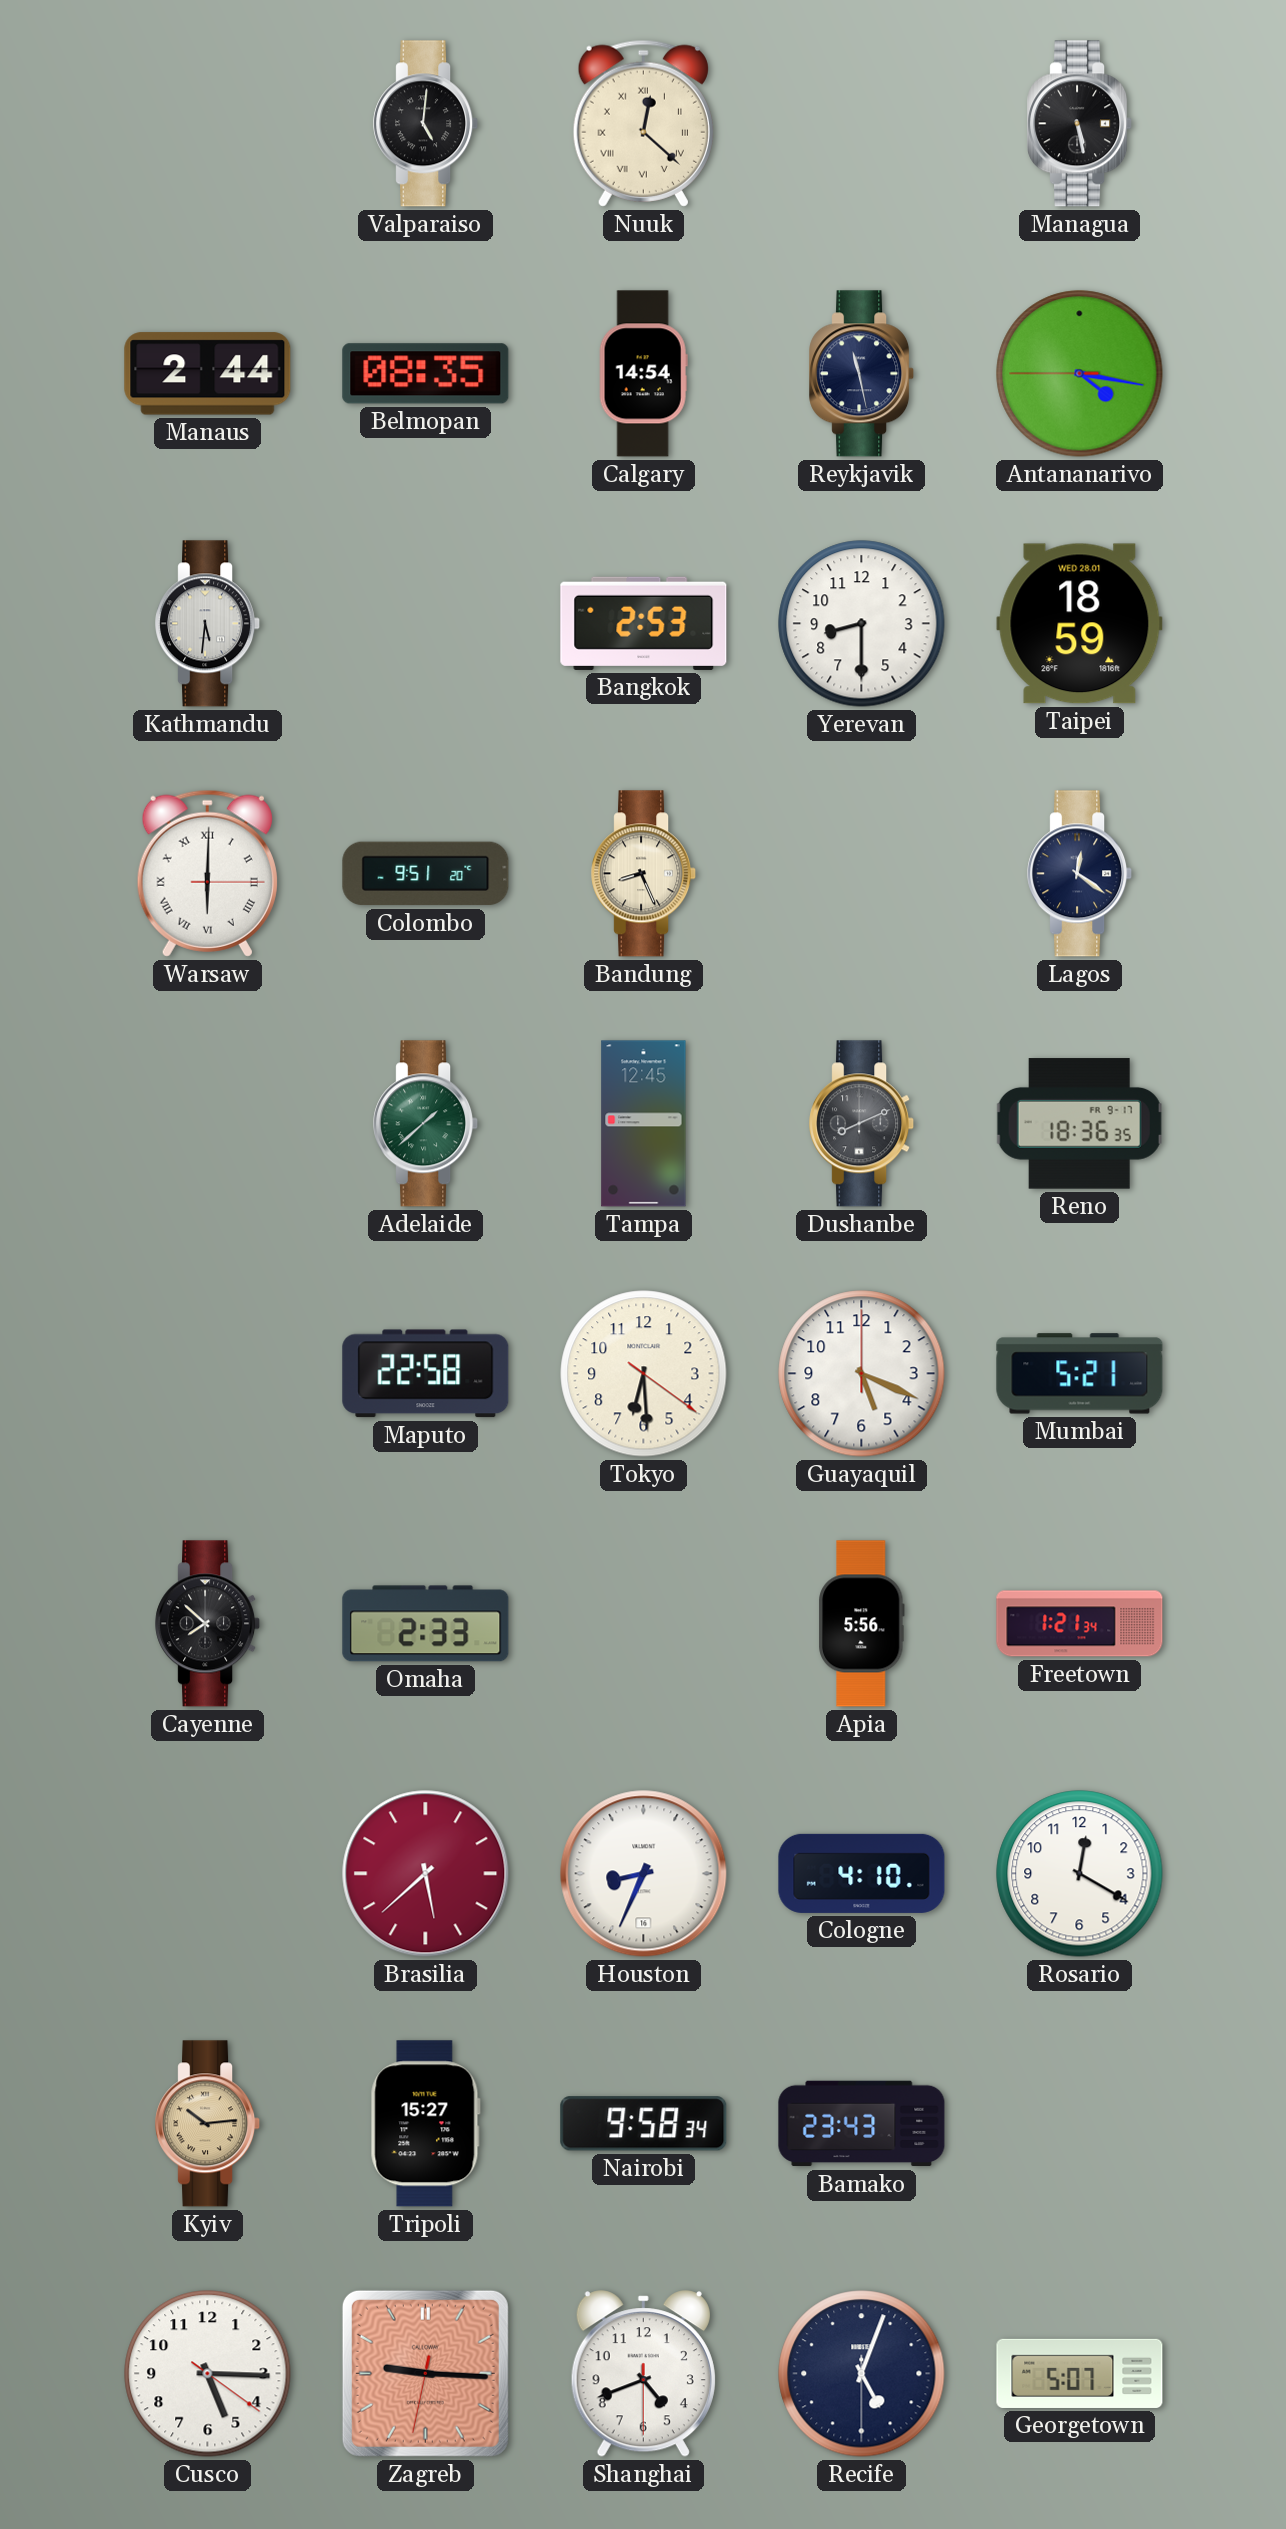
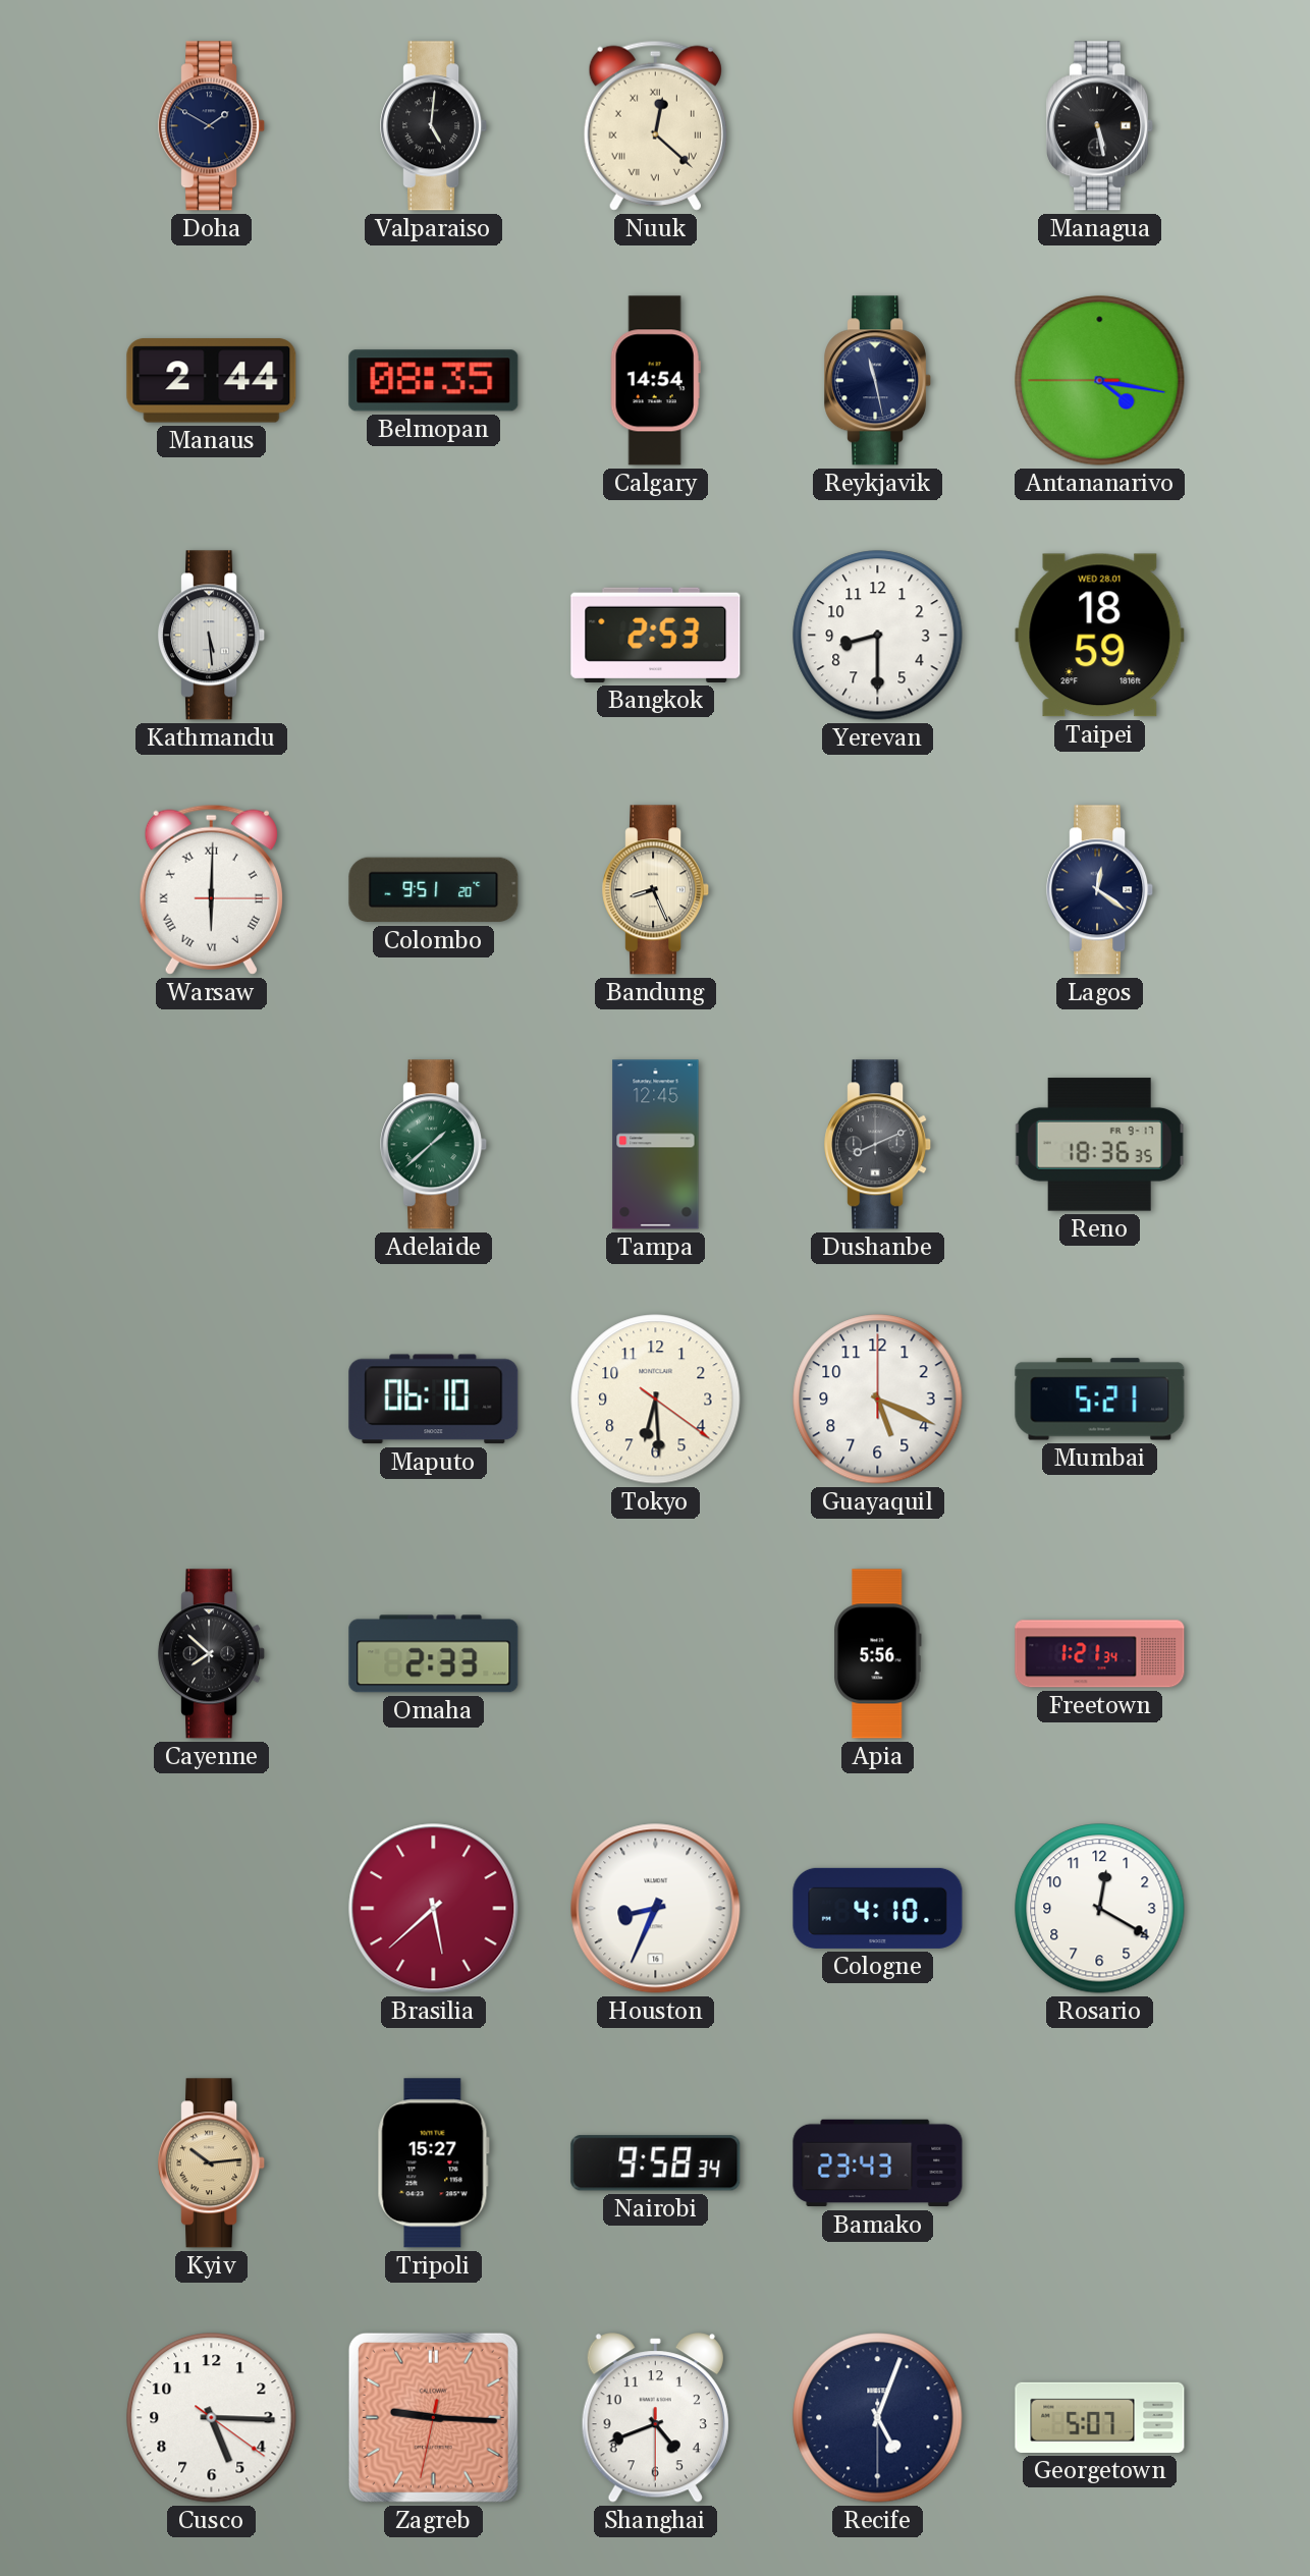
Doha: none -> 1:50
Kathmandu: 5:31 -> 5:29
Maputo: 22:58 -> 06:10
